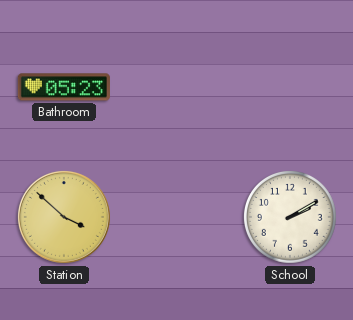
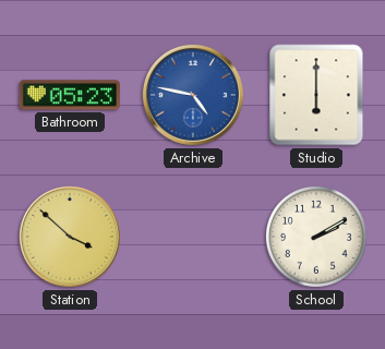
Archive: none -> 4:47
Studio: none -> 6:00
